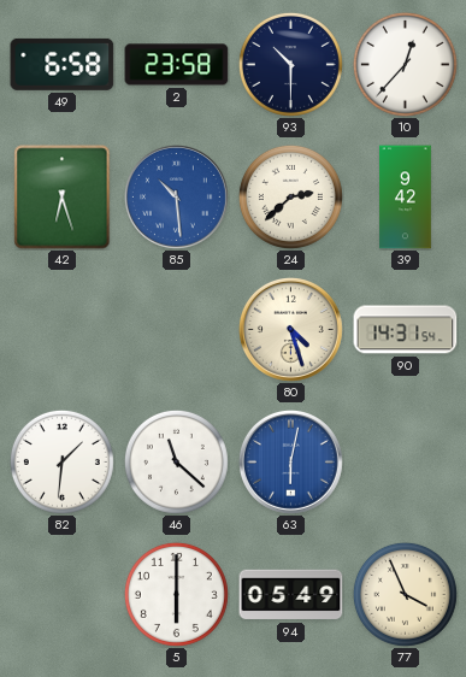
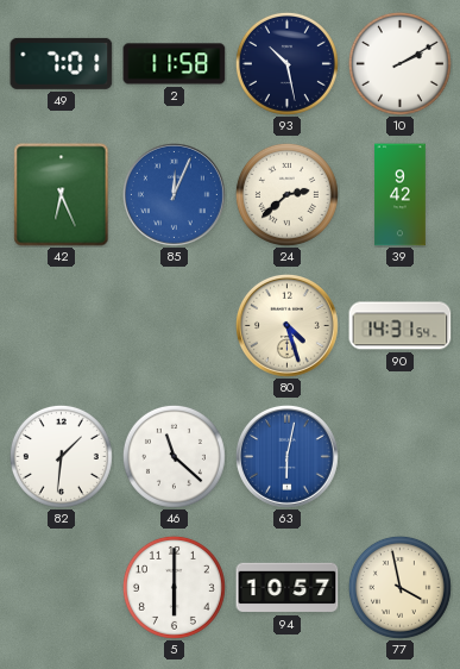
49: 6:58 -> 7:01
2: 23:58 -> 11:58
93: 10:30 -> 10:28
10: 12:37 -> 2:10
42: 6:27 -> 6:26
85: 10:29 -> 12:04
94: 05:49 -> 10:57
77: 3:56 -> 3:58
